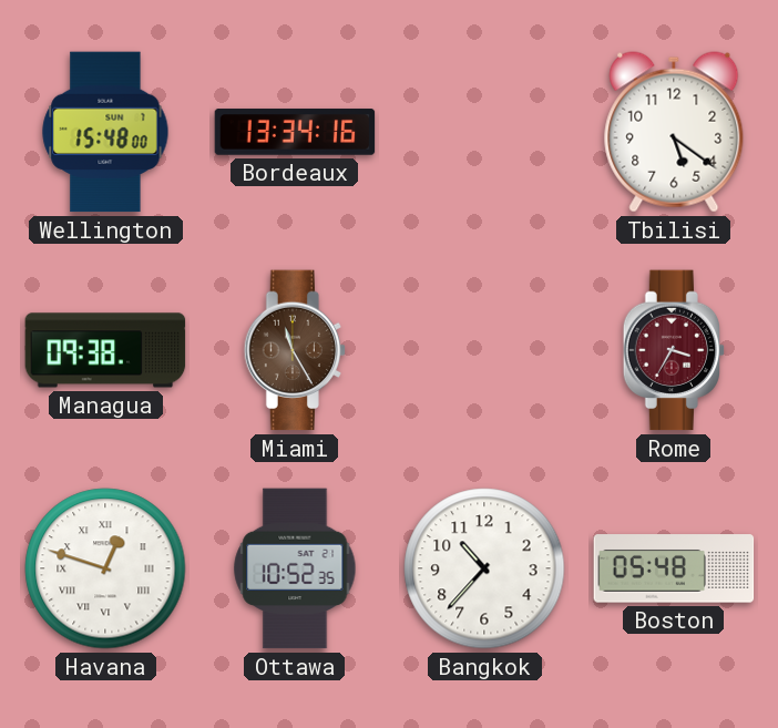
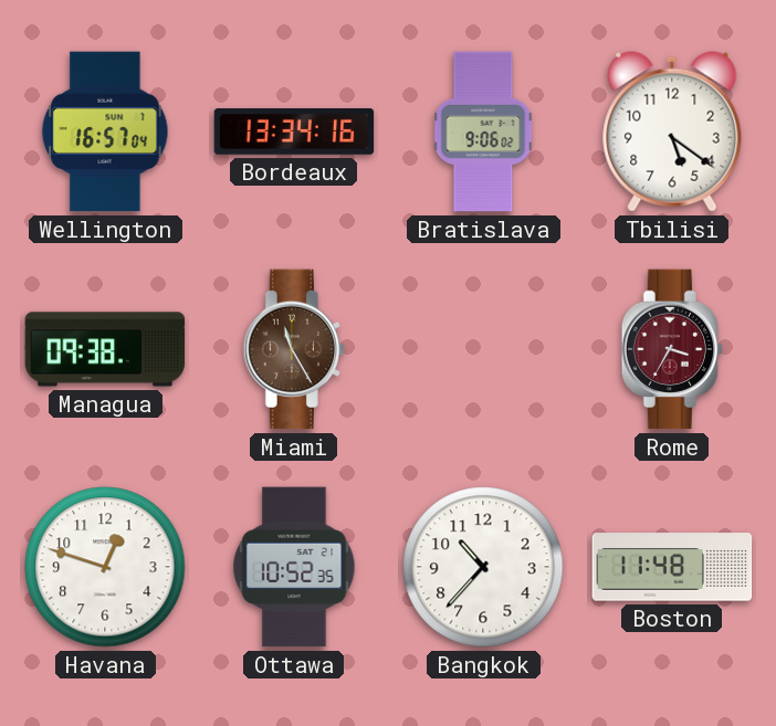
Wellington: 15:48 -> 16:57
Bratislava: none -> 9:06
Havana numerals: Roman -> Arabic
Boston: 05:48 -> 11:48
